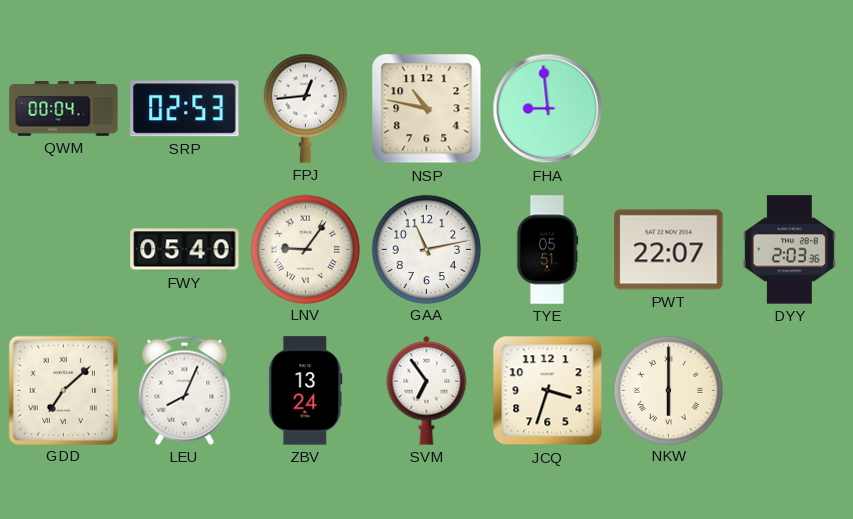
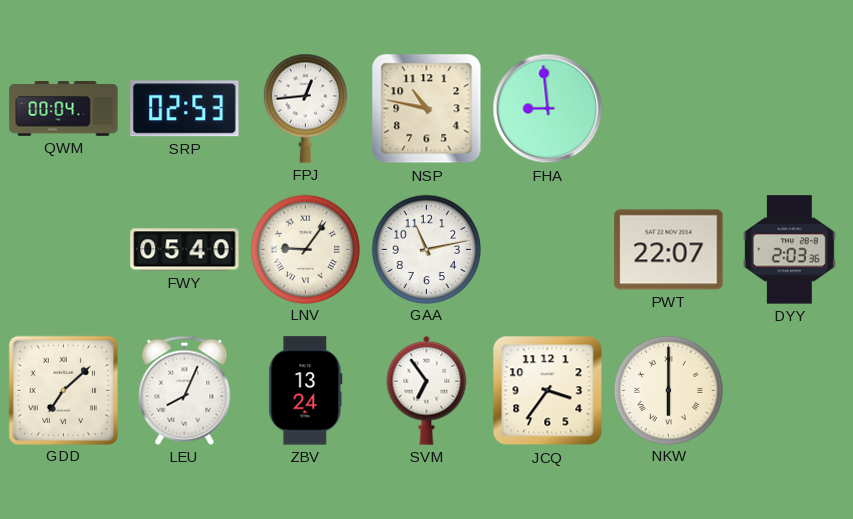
TYE: 05:51 -> none
JCQ: 3:33 -> 3:36
